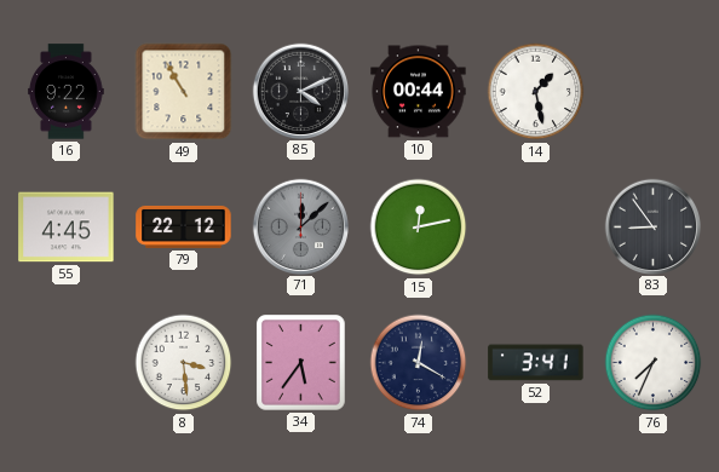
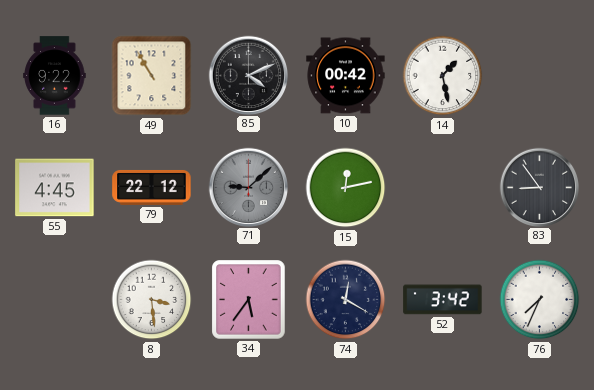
10: 00:44 -> 00:42
71: 12:08 -> 9:08
52: 3:41 -> 3:42
